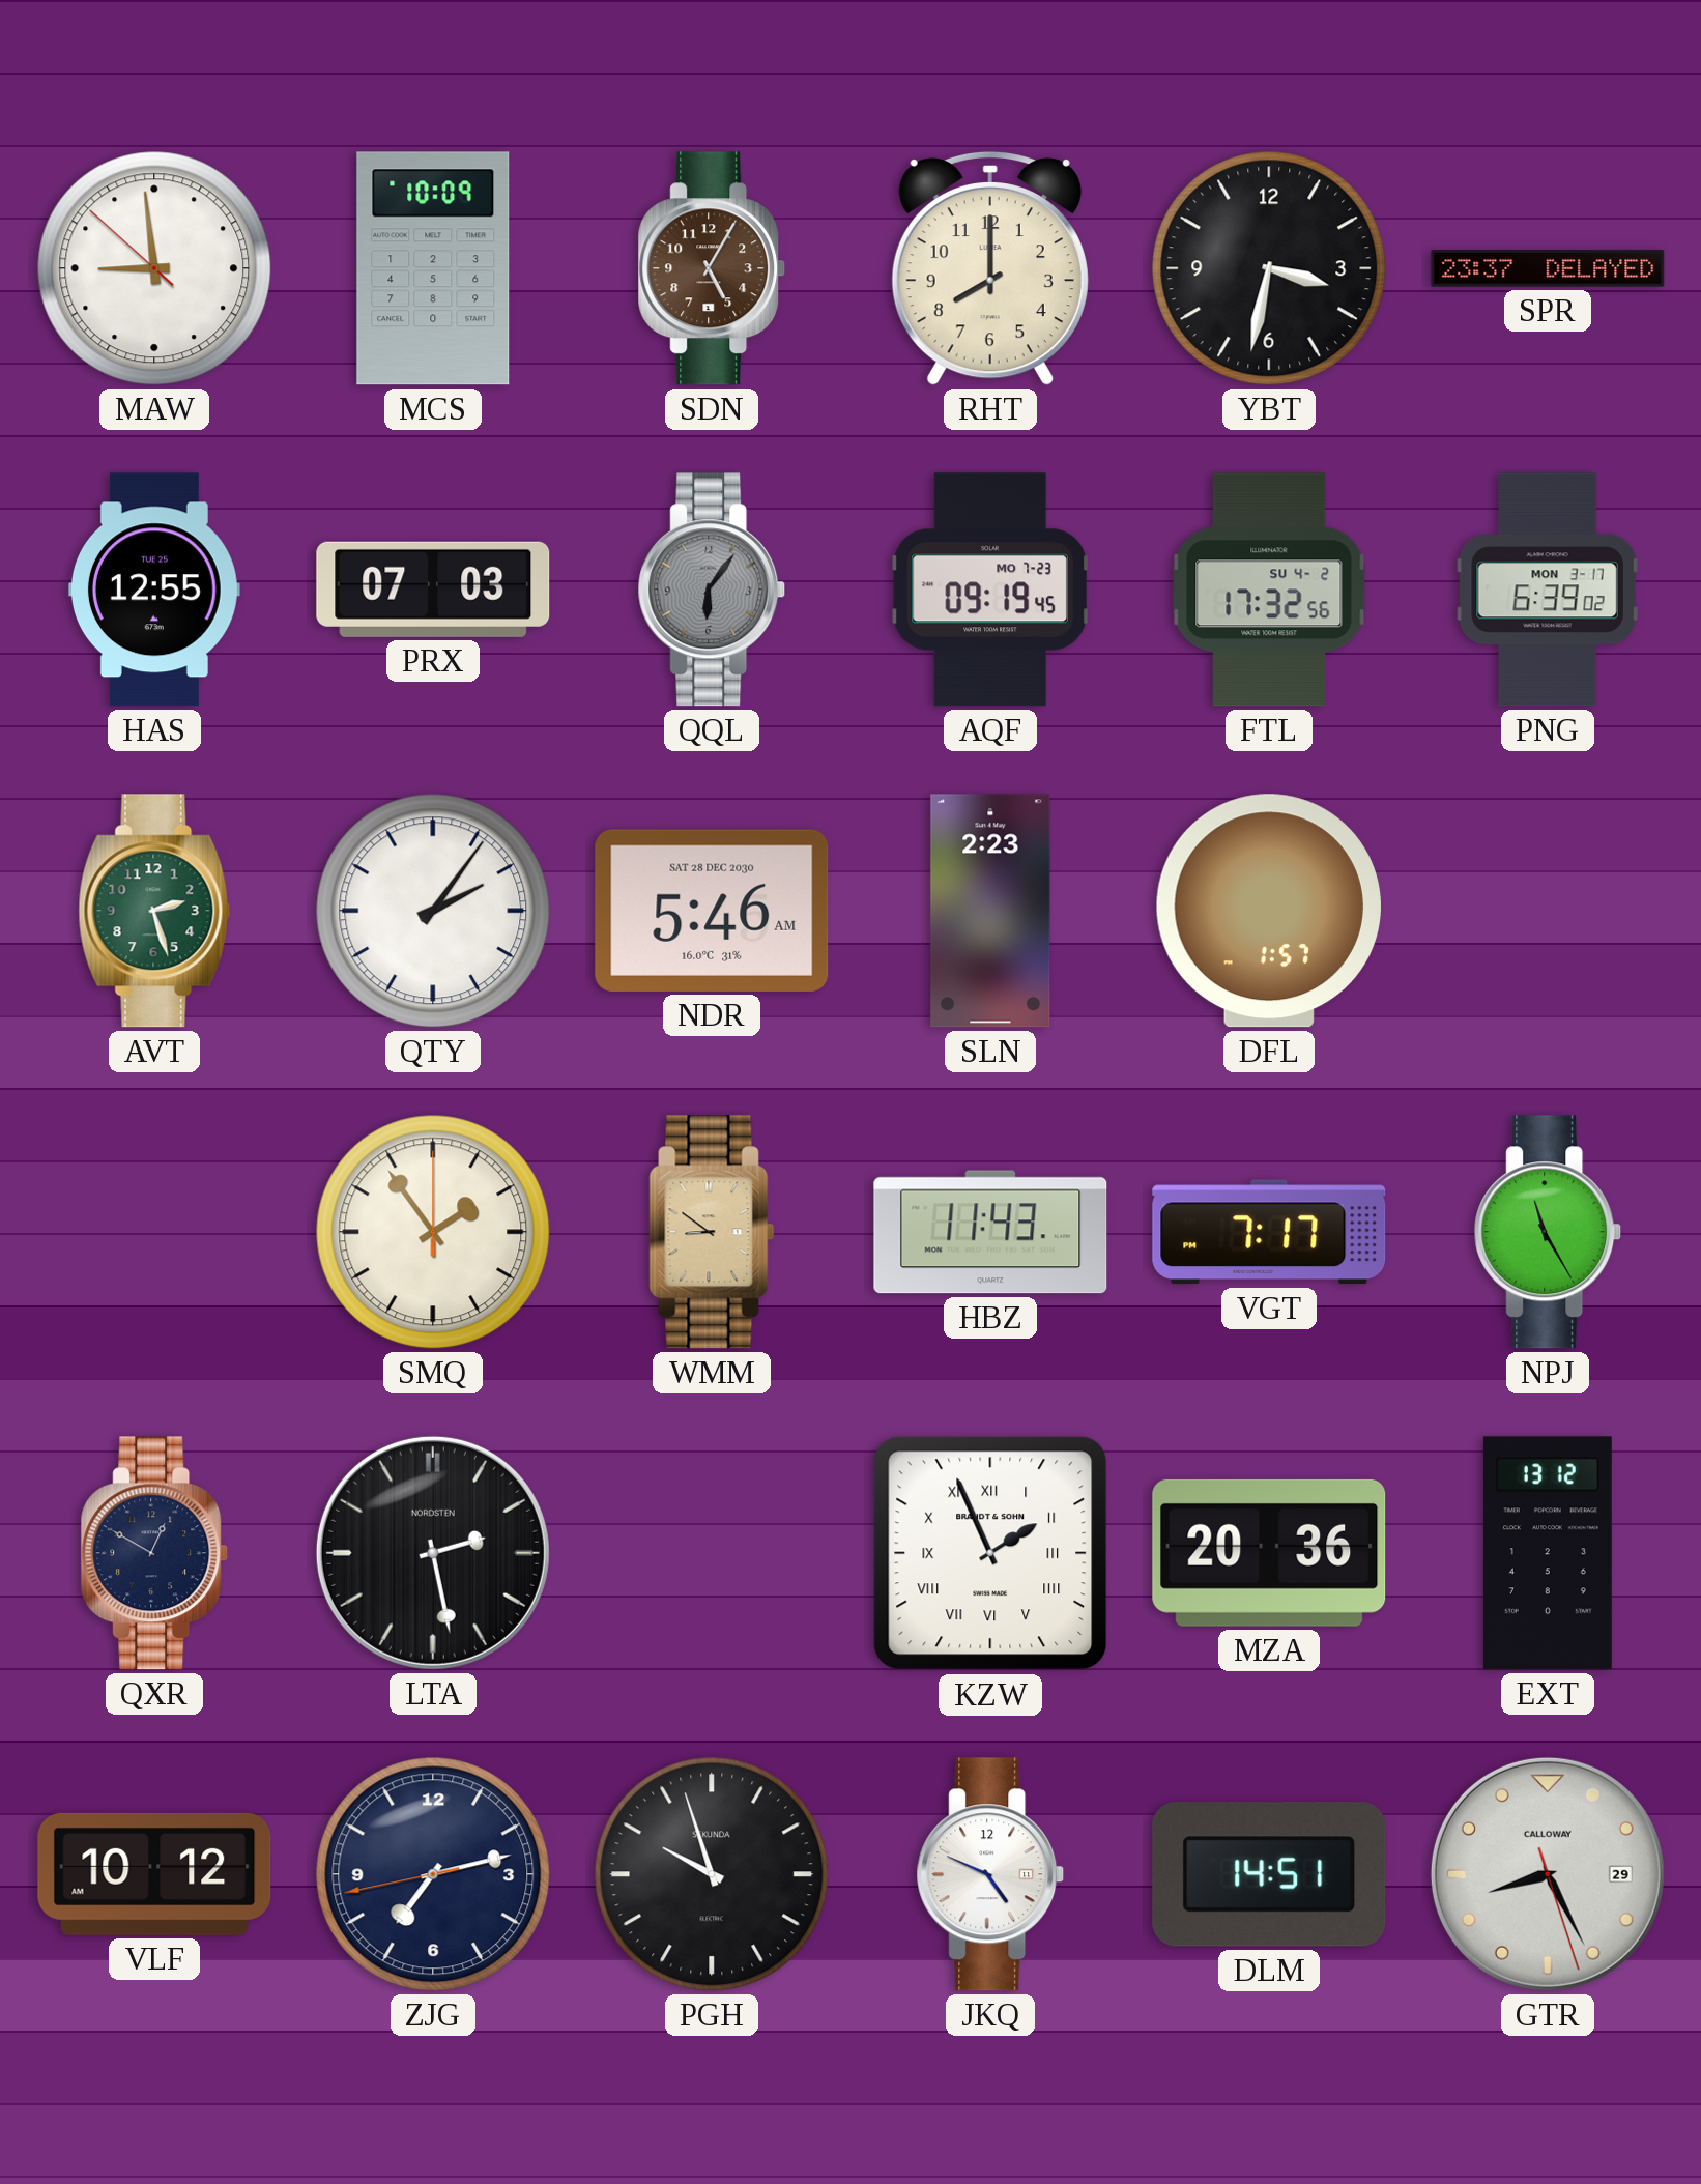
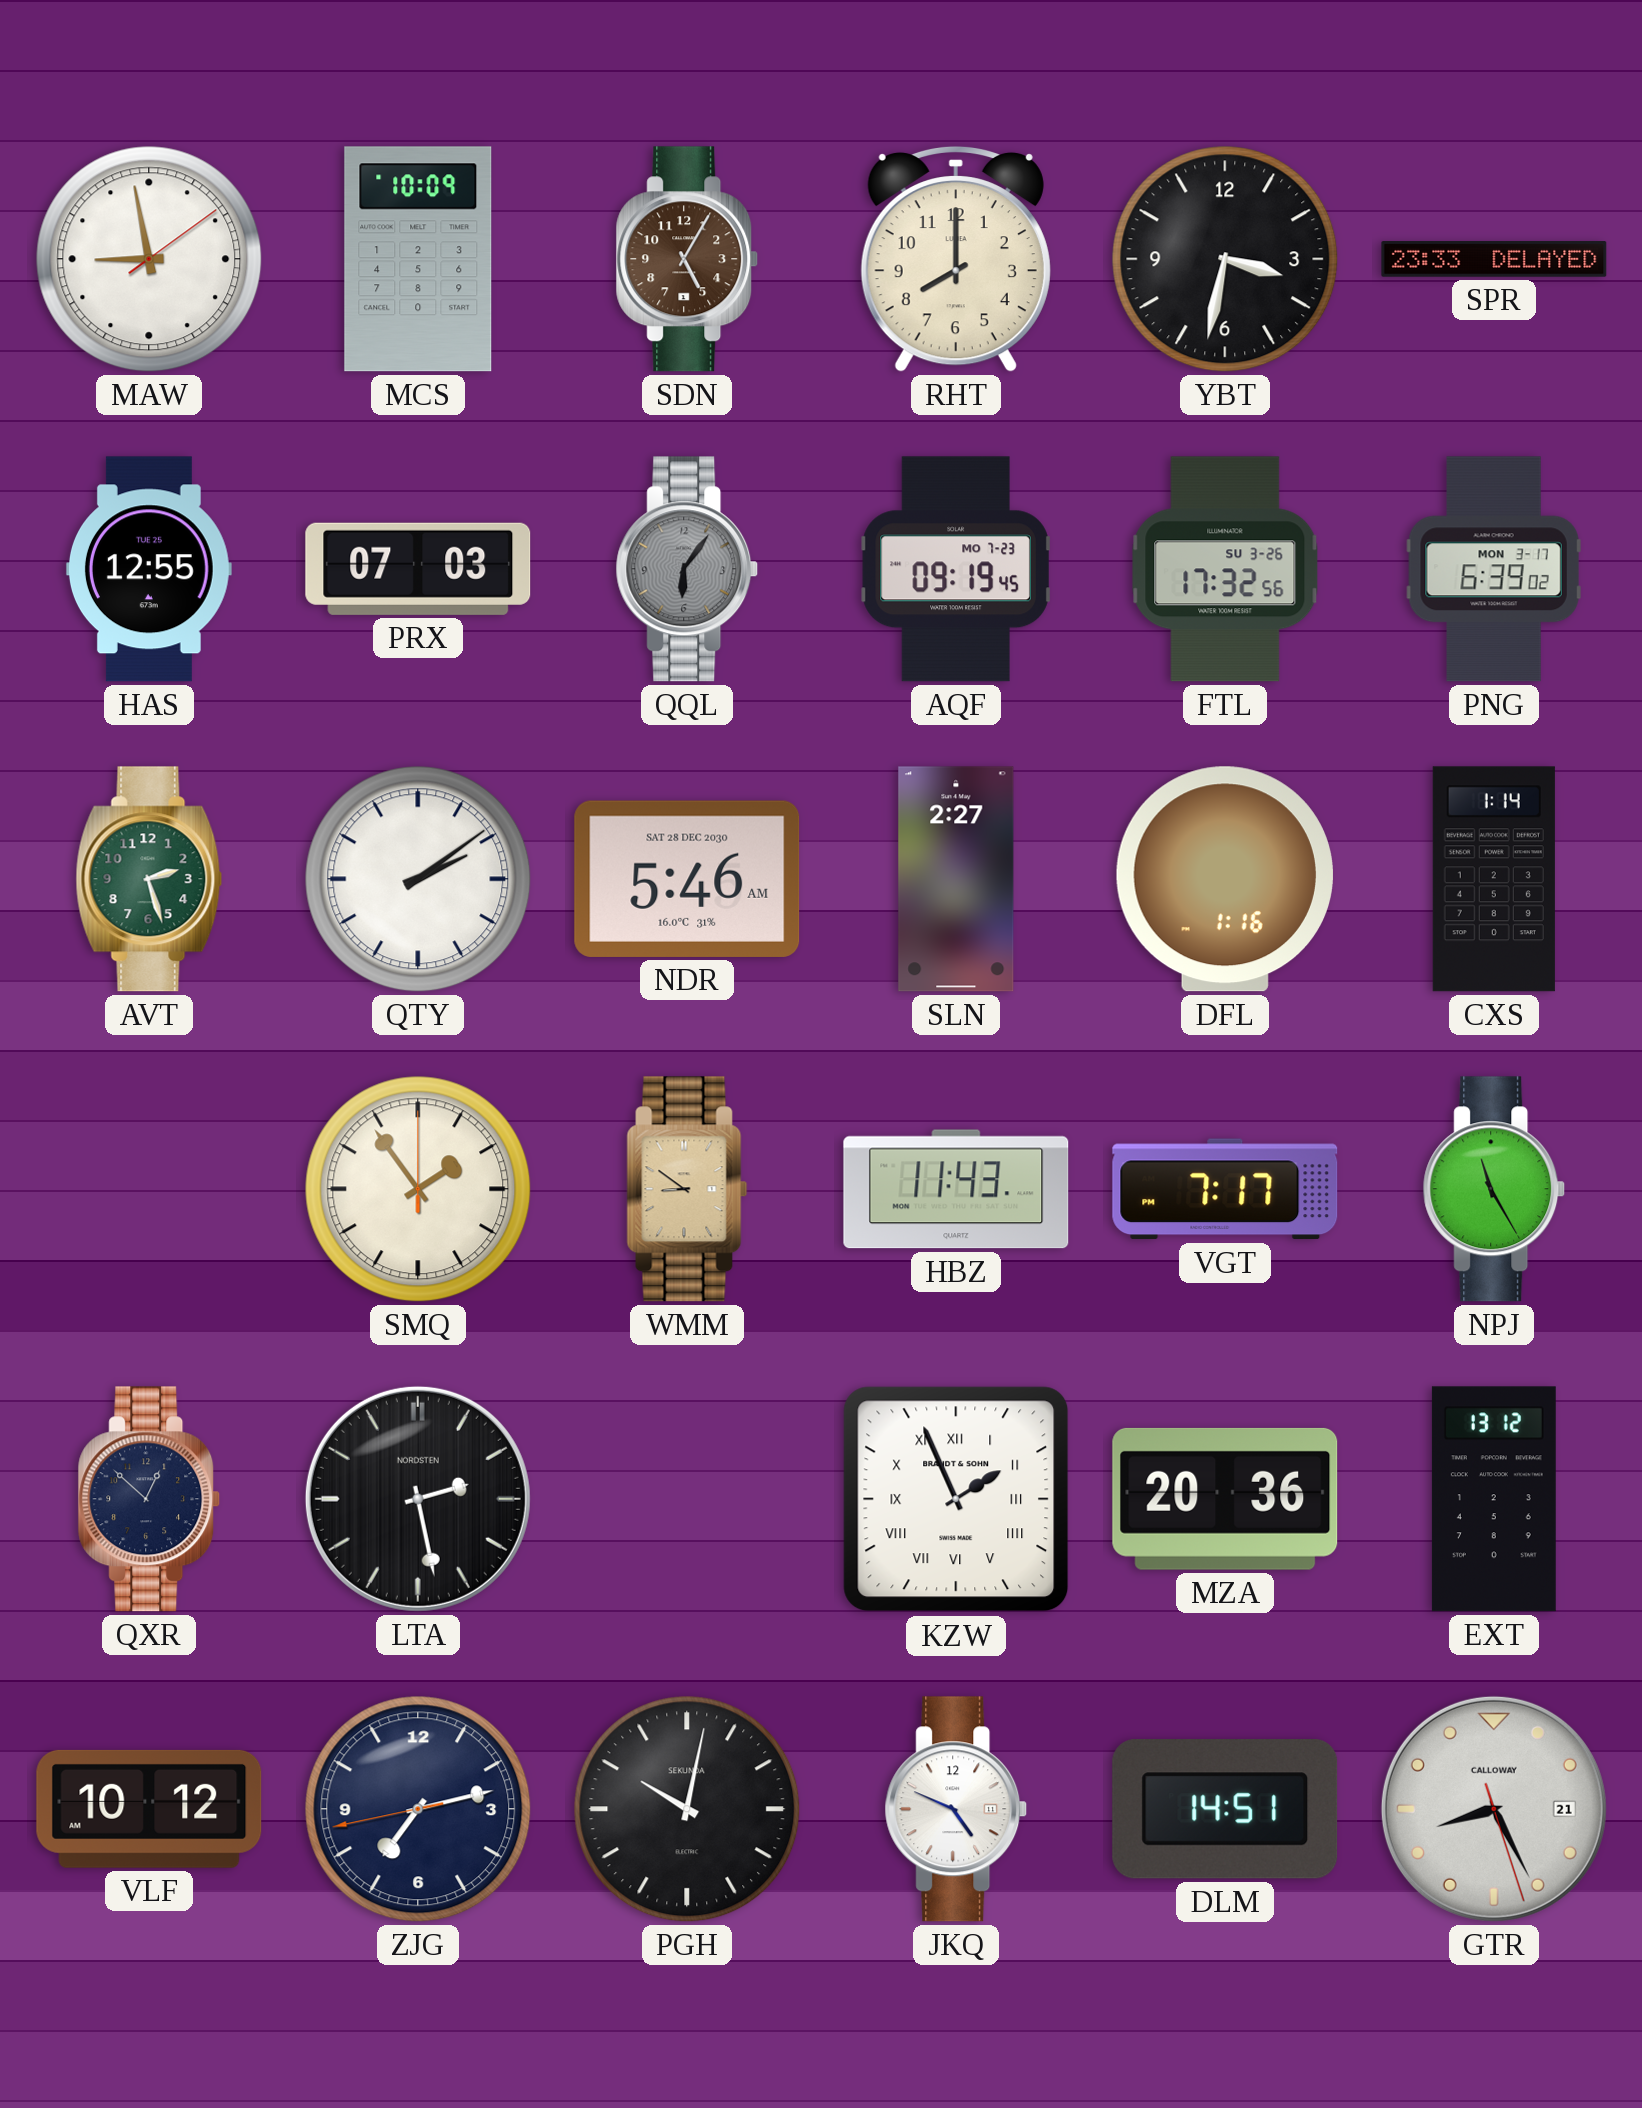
MAW: 8:58:52 -> 8:58:09
SPR: 23:37 -> 23:33
FTL date: SU 4-2 -> SU 3-26
QTY: 2:06 -> 2:09
SLN: 2:23 -> 2:27
DFL: 1:57 -> 1:16
CXS: none -> 1:14
QXR: 12:50 -> 12:52
PGH: 9:57 -> 10:02
GTR date: 29 -> 21
